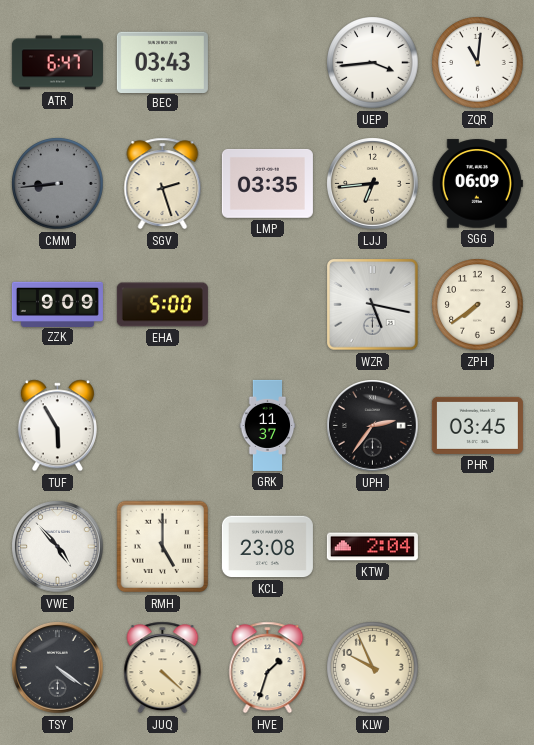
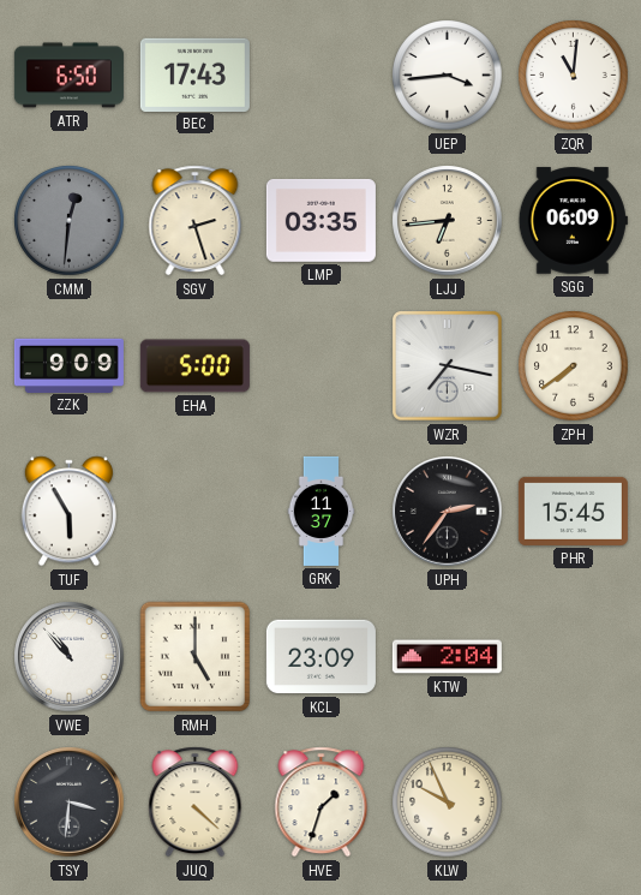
ATR: 6:47 -> 6:50
BEC: 03:43 -> 17:43
CMM: 8:44 -> 12:31
WZR: 5:17 -> 7:17
PHR: 03:45 -> 15:45
VWE: 4:53 -> 10:53
KCL: 23:08 -> 23:09
TSY: 4:21 -> 3:31
